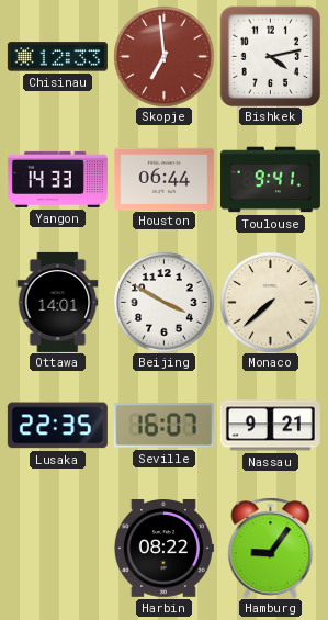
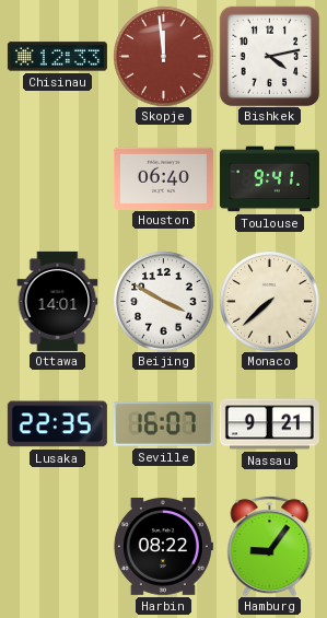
Skopje: 6:59 -> 11:59
Yangon: 14:33 -> none
Houston: 06:44 -> 06:40
